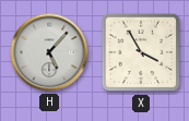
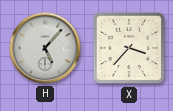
X: 3:55 -> 3:37
